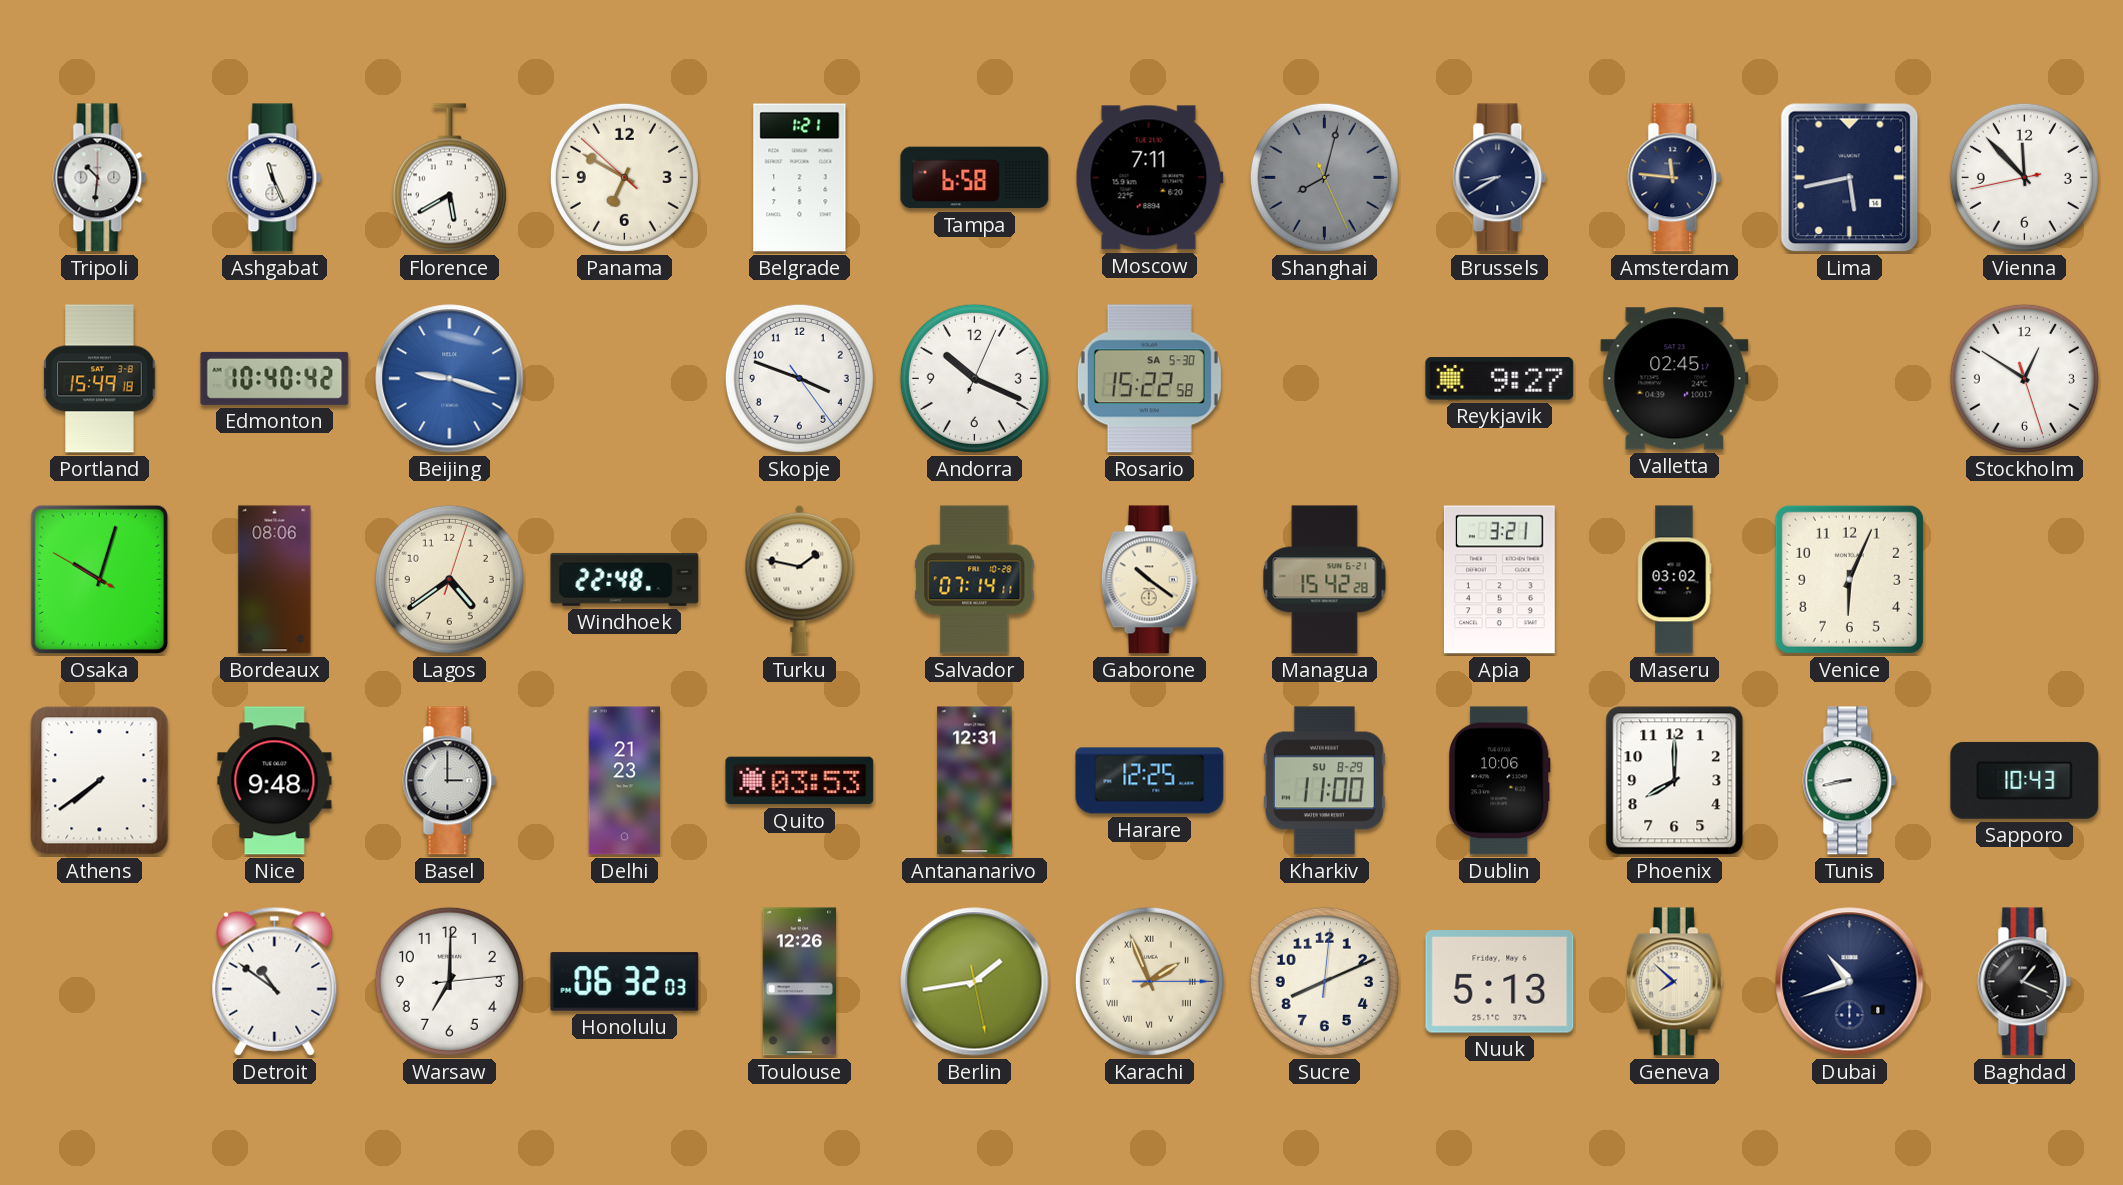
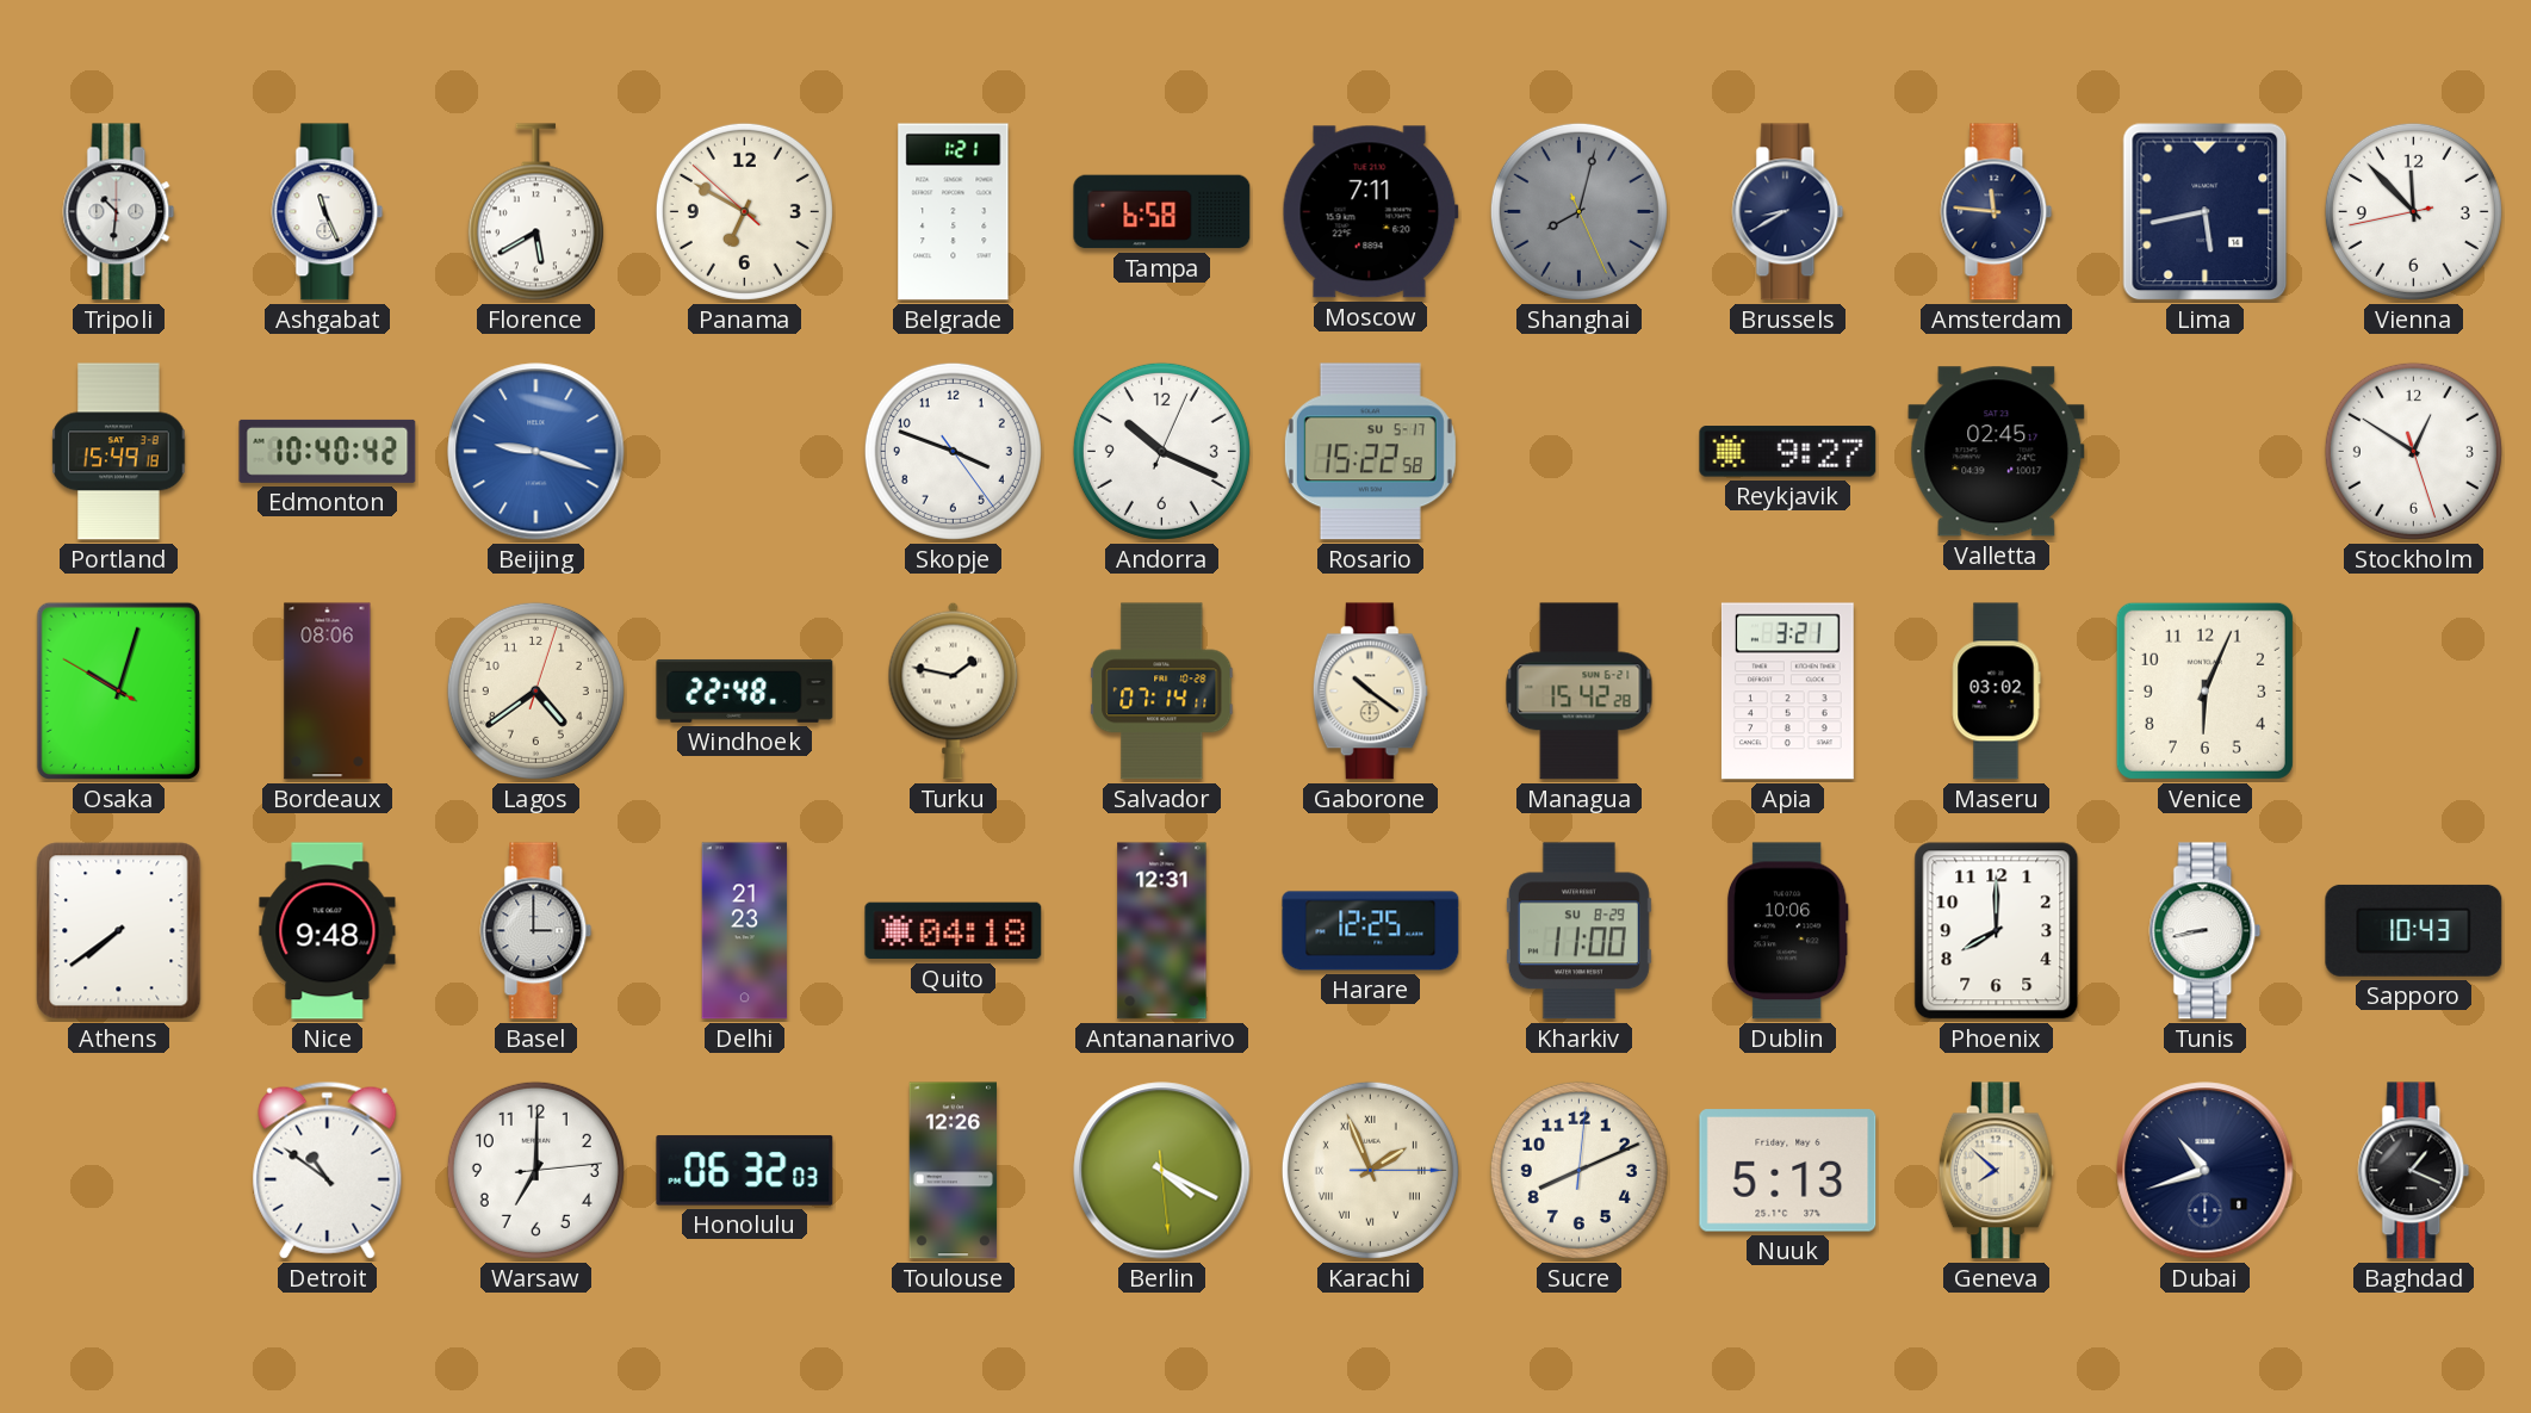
Rosario date: SA 5-30 -> SU 5-17
Quito: 03:53 -> 04:18
Berlin: 1:43 -> 4:19
